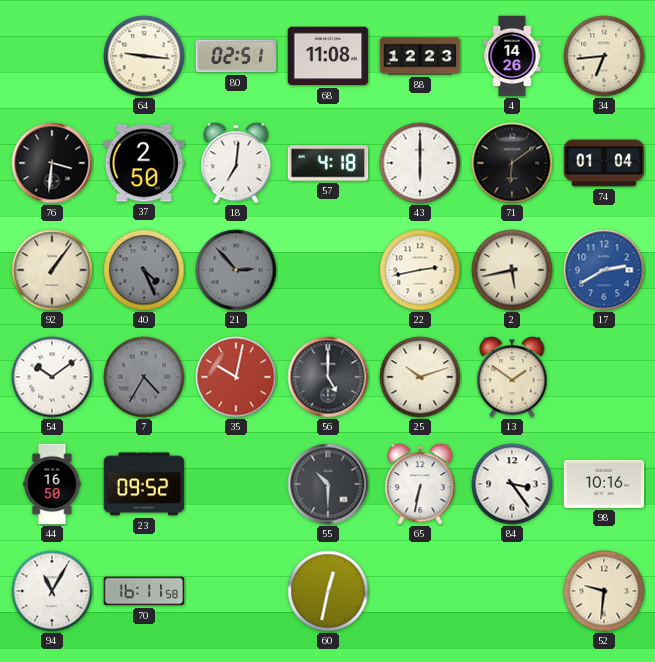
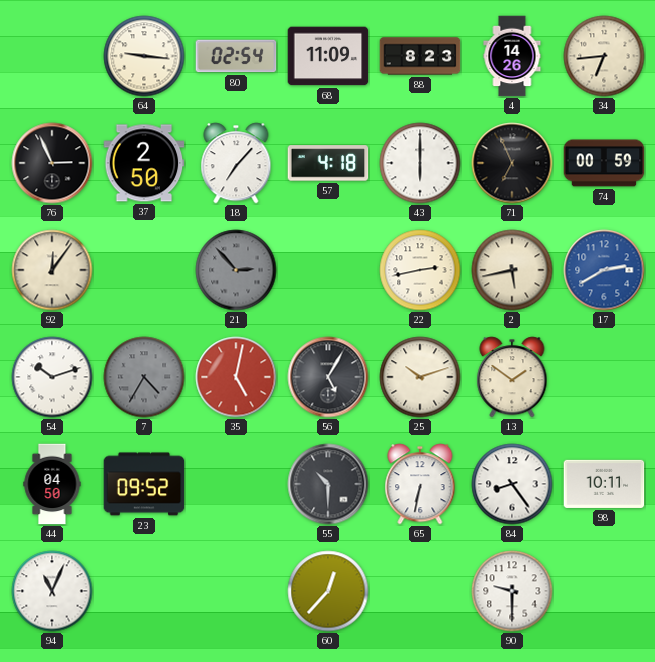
80: 02:51 -> 02:54
68: 11:08 -> 11:09
88: 12:23 -> 8:23
76: 3:31 -> 2:56
18: 7:01 -> 7:07
71: 6:09 -> 6:56
74: 01:04 -> 00:59
92: 1:06 -> 12:06
40: 4:26 -> none
54: 10:09 -> 10:12
35: 10:02 -> 5:02
56: 5:00 -> 5:05
44: 16:50 -> 04:50
84: 3:24 -> 8:24
98: 10:16 -> 10:11
94: 11:05 -> 11:04
70: 16:11 -> none
60: 12:32 -> 12:37
90: none -> 9:30
52: 9:31 -> none
